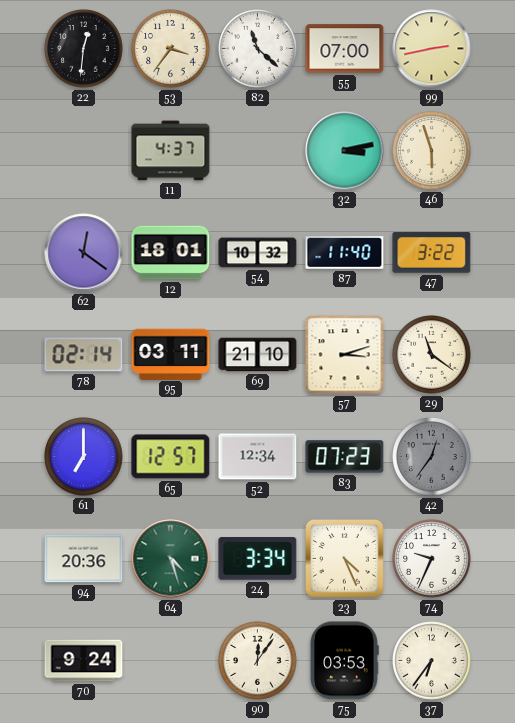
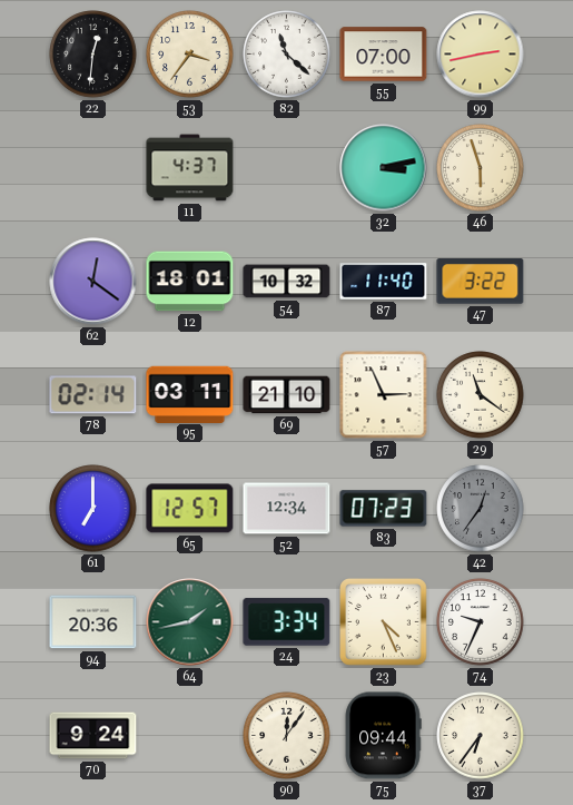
57: 3:12 -> 2:56
64: 4:27 -> 1:43
75: 03:53 -> 09:44
